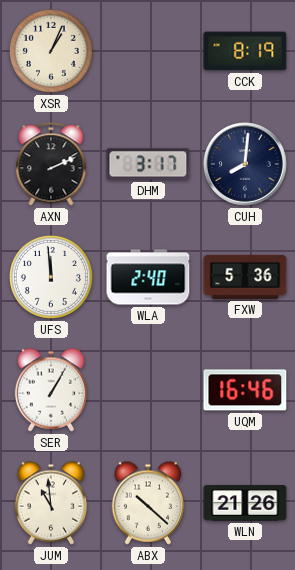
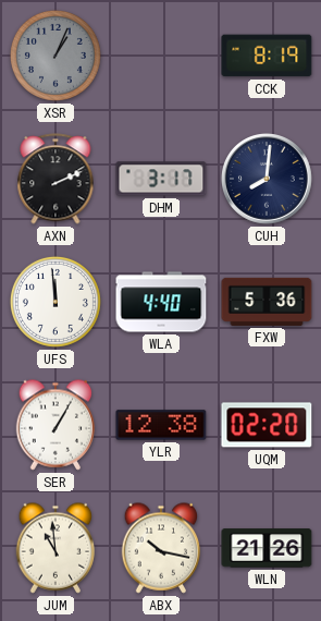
XSR dial: cream -> grey
WLA: 2:40 -> 4:40
YLR: none -> 12:38
UQM: 16:46 -> 02:20
ABX: 10:22 -> 10:17
